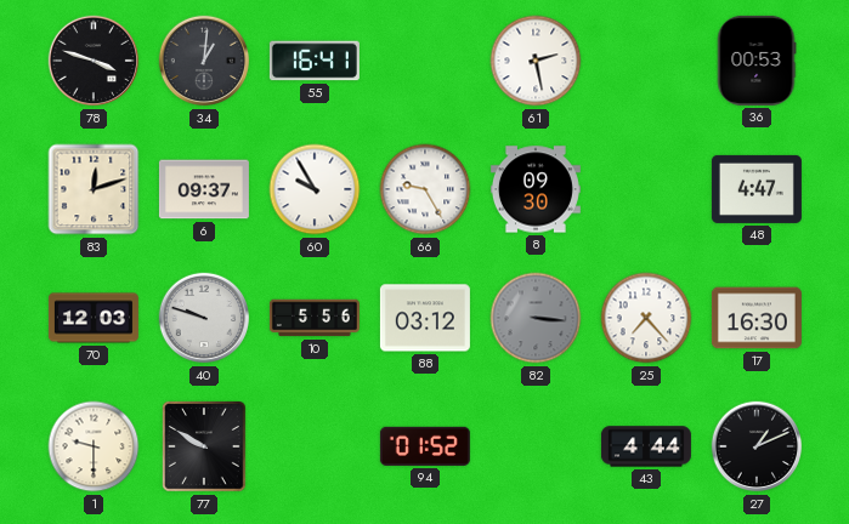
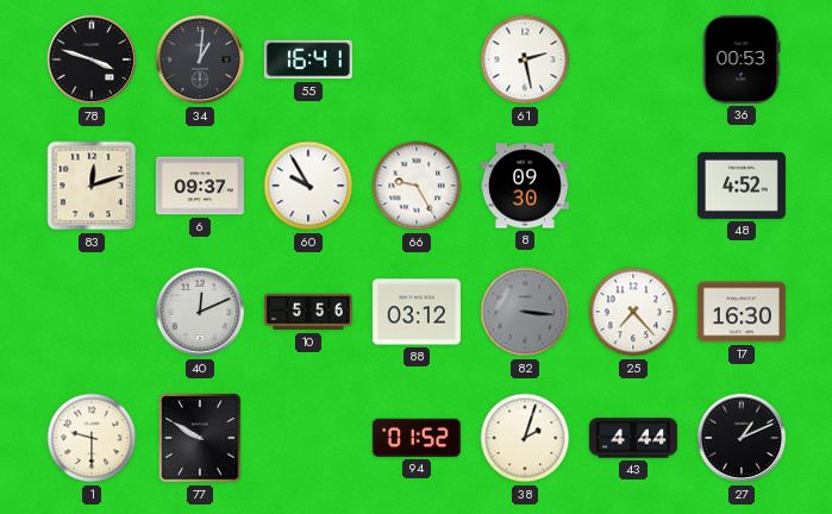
48: 4:47 -> 4:52
70: 12:03 -> none
40: 9:48 -> 12:11
38: none -> 2:03
